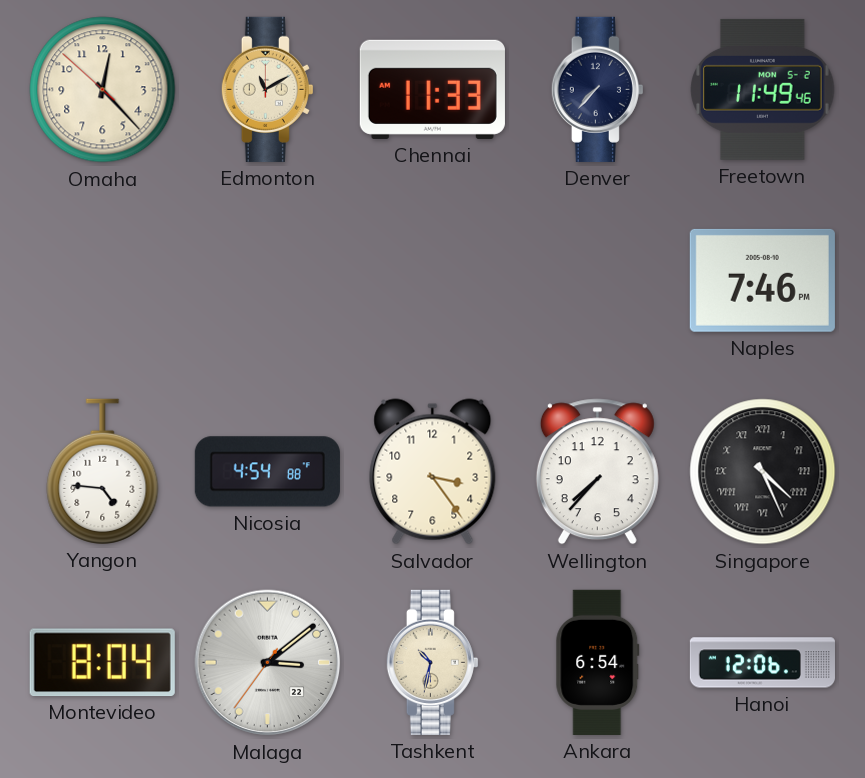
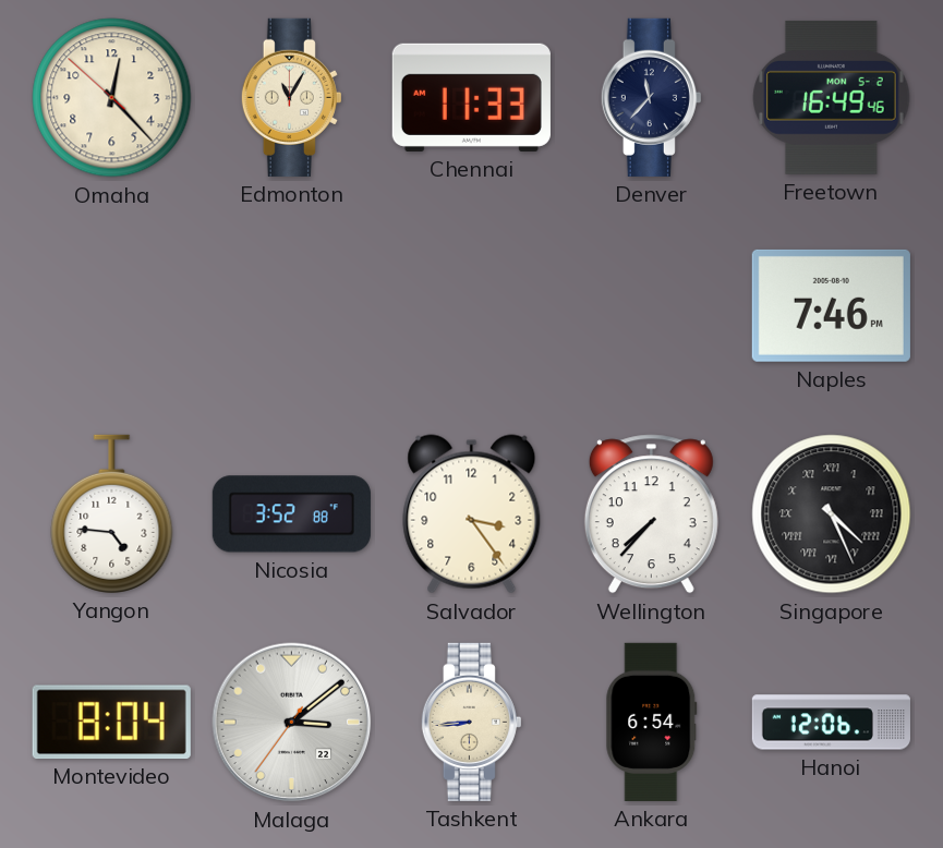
Edmonton: 11:10 -> 11:05
Denver: 7:37 -> 11:37
Freetown: 11:49 -> 16:49
Nicosia: 4:54 -> 3:52
Tashkent: 10:32 -> 8:44
